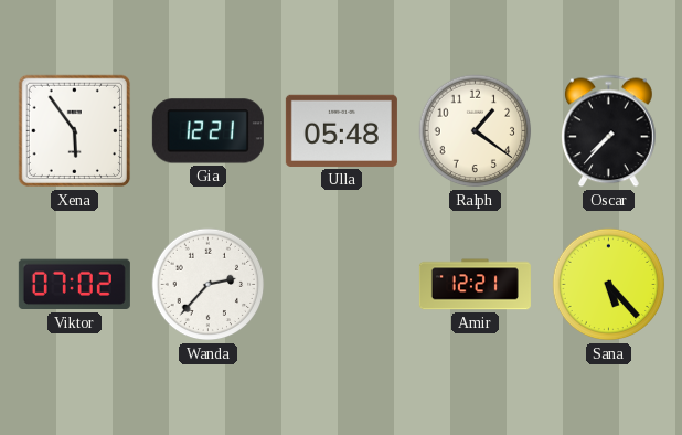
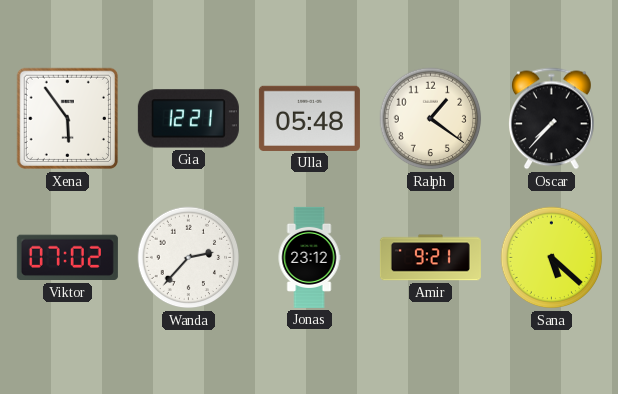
Jonas: none -> 23:12
Amir: 12:21 -> 9:21
Sana: 5:23 -> 5:22
